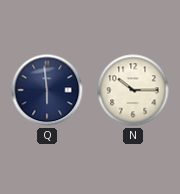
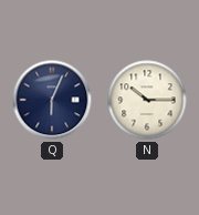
Q: 5:59 -> 6:04
